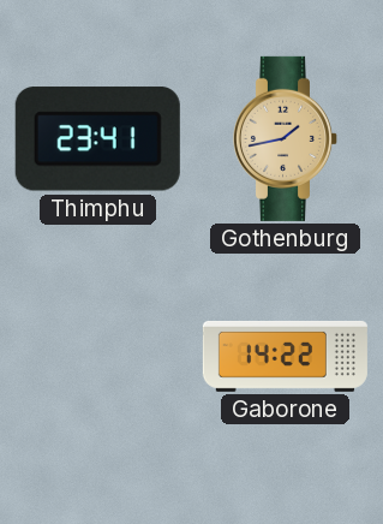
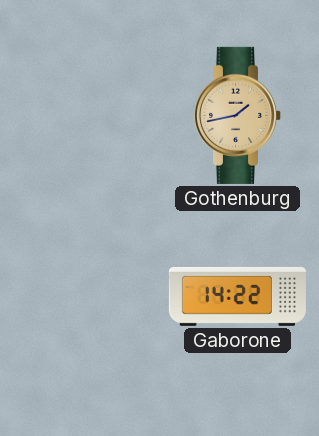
Thimphu: 23:41 -> none
